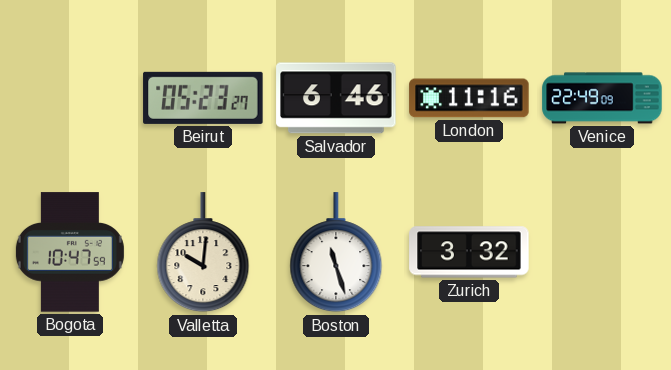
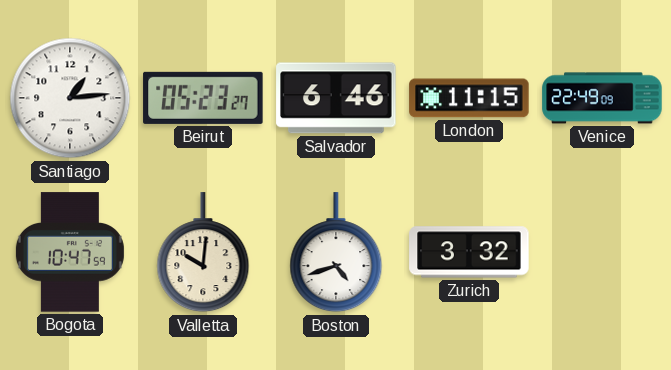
Santiago: none -> 1:14
London: 11:16 -> 11:15
Boston: 11:27 -> 4:42
